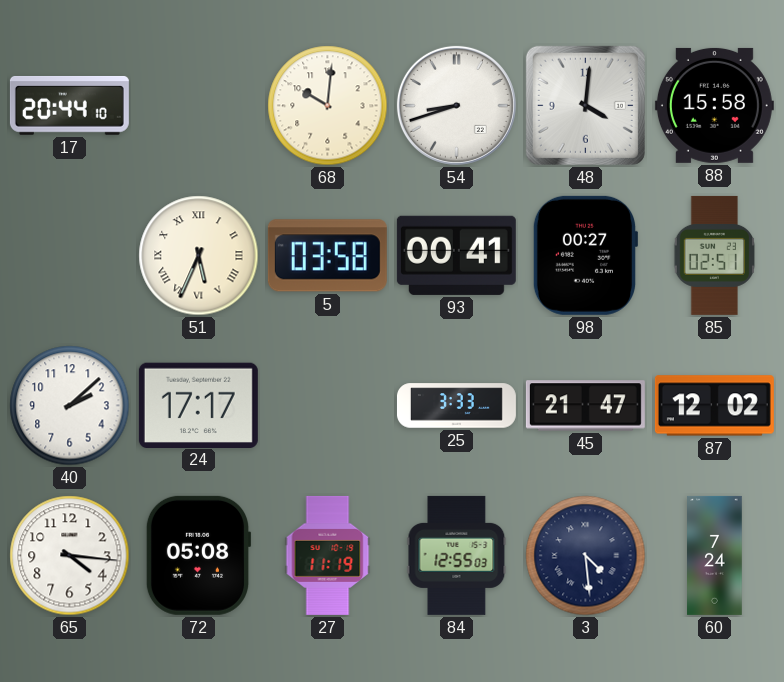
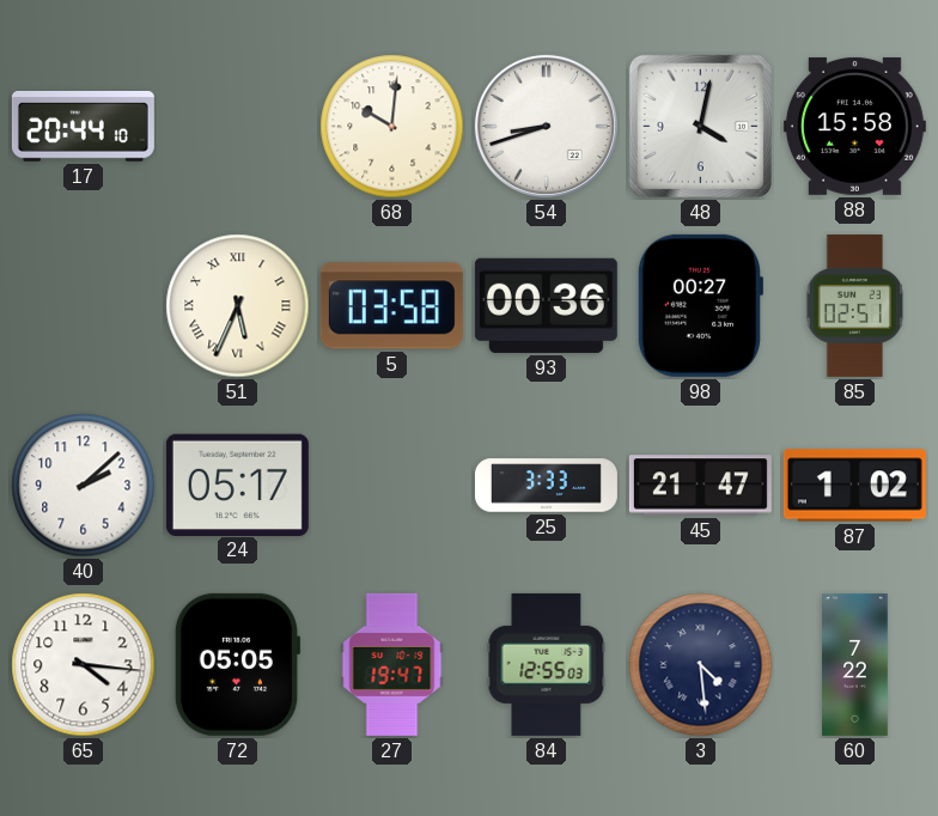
48: 4:01 -> 4:02
93: 00:41 -> 00:36
24: 17:17 -> 05:17
87: 12:02 -> 1:02
72: 05:08 -> 05:05
27: 11:19 -> 19:47
60: 7:24 -> 7:22
